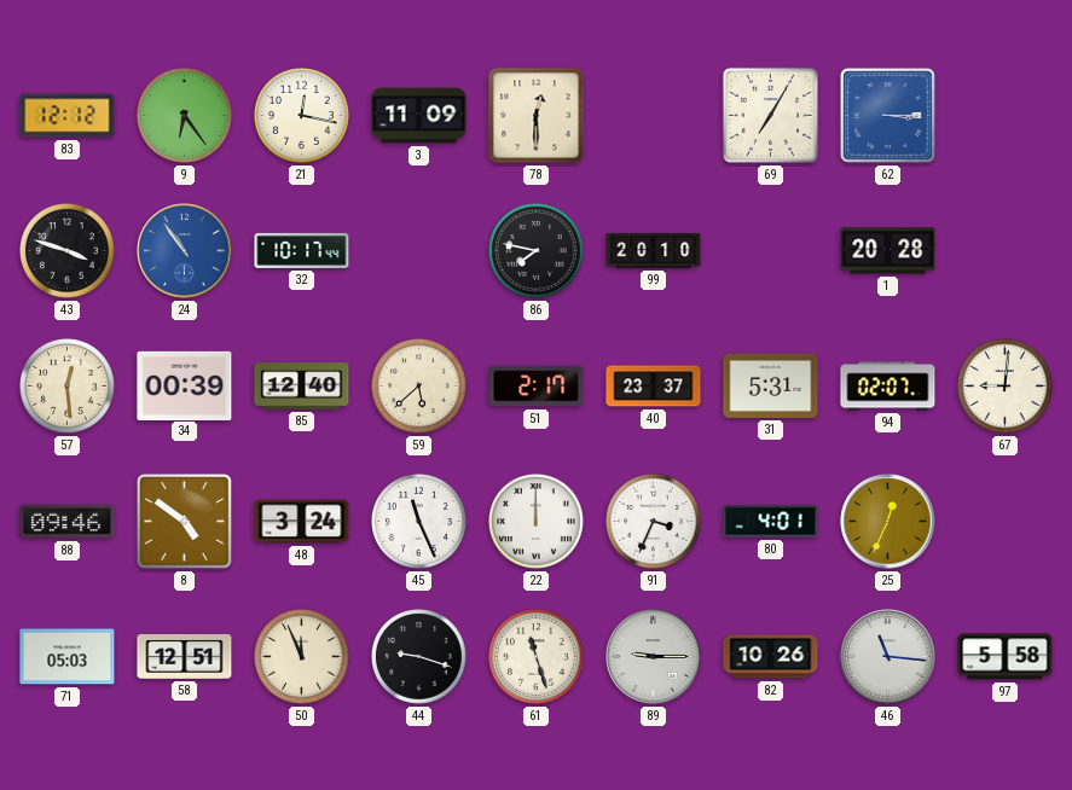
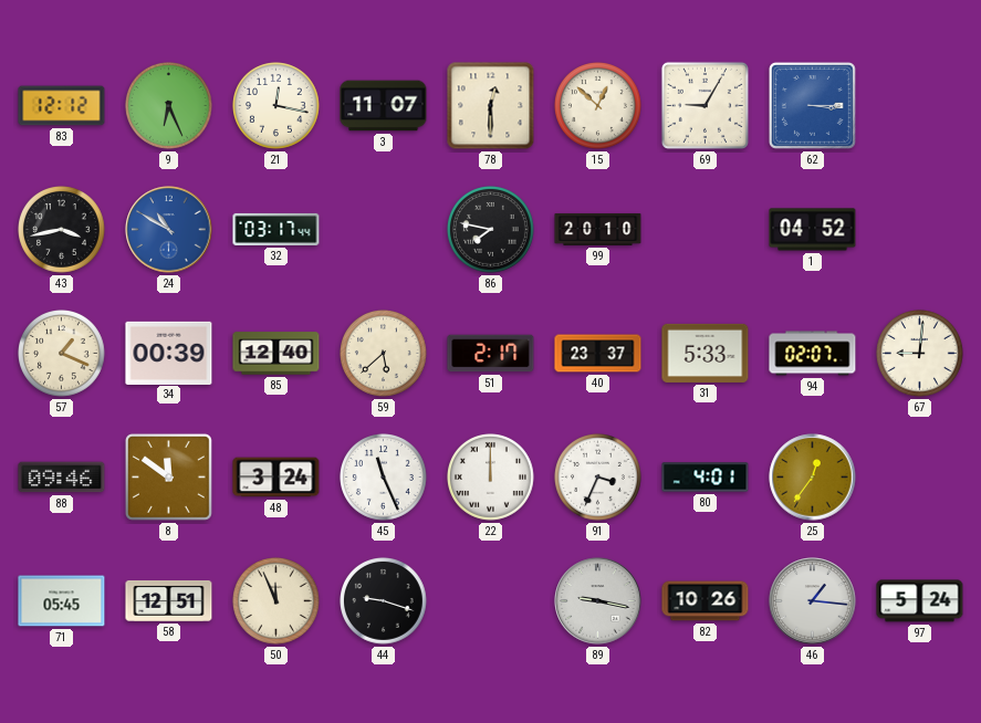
9: 6:24 -> 6:26
3: 11:09 -> 11:07
15: none -> 12:52
69: 7:05 -> 9:05
43: 3:48 -> 3:43
24: 10:54 -> 10:50
32: 10:17 -> 03:17
1: 20:28 -> 04:52
57: 12:29 -> 1:19
31: 5:31 -> 5:33
8: 4:51 -> 11:51
25: 12:34 -> 12:36
71: 05:03 -> 05:45
61: 11:27 -> none
89: 9:15 -> 9:17
46: 11:16 -> 1:16
97: 5:58 -> 5:24
